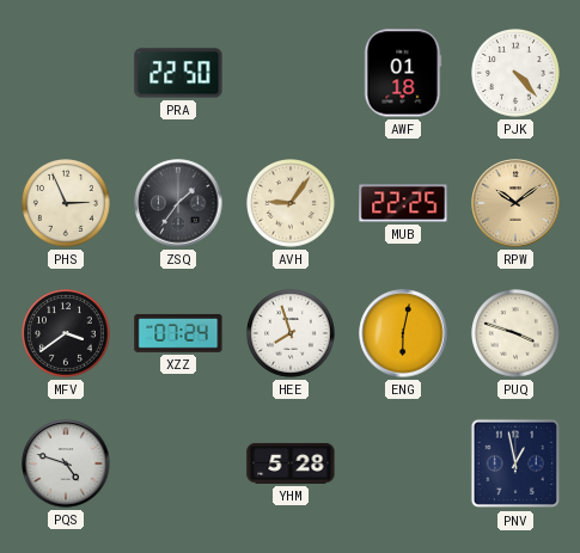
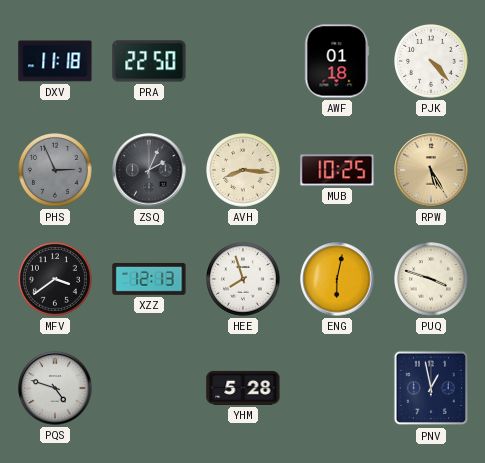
DXV: none -> 11:18
PHS dial: cream -> grey
ZSQ: 1:36 -> 2:04
AVH: 9:06 -> 8:16
MUB: 22:25 -> 10:25
RPW: 10:09 -> 5:25
XZZ: 07:24 -> 12:13
